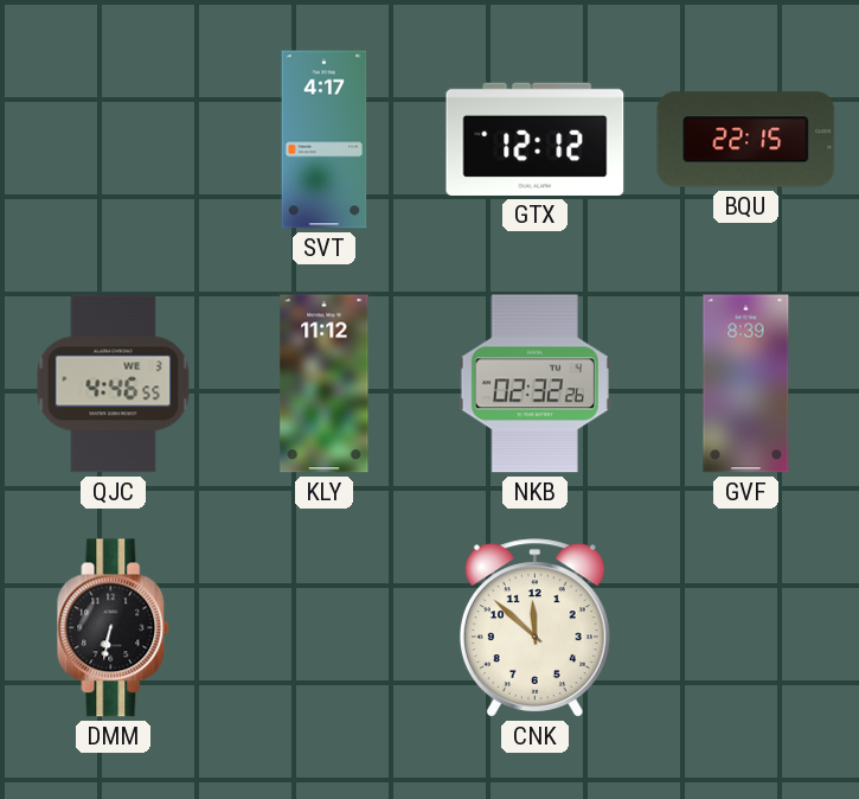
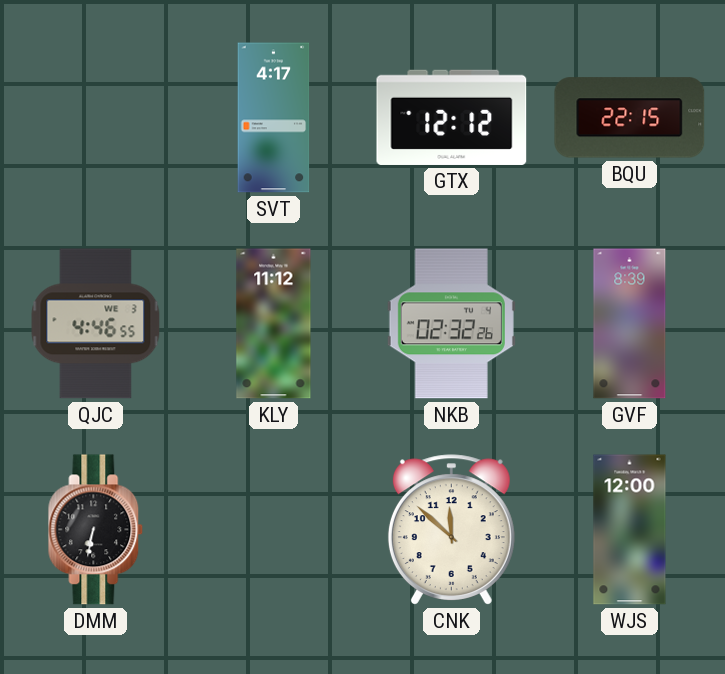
WJS: none -> 12:00
